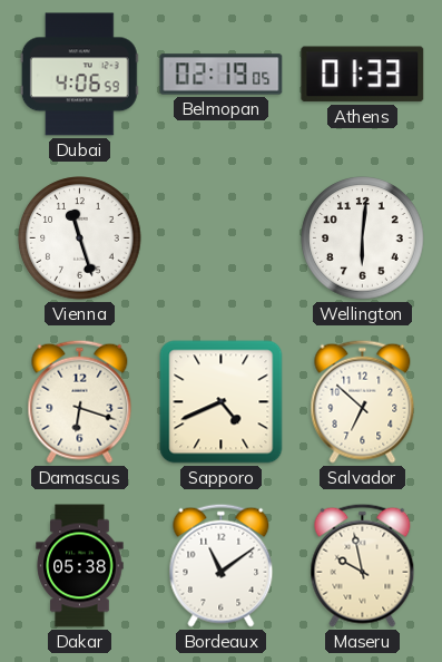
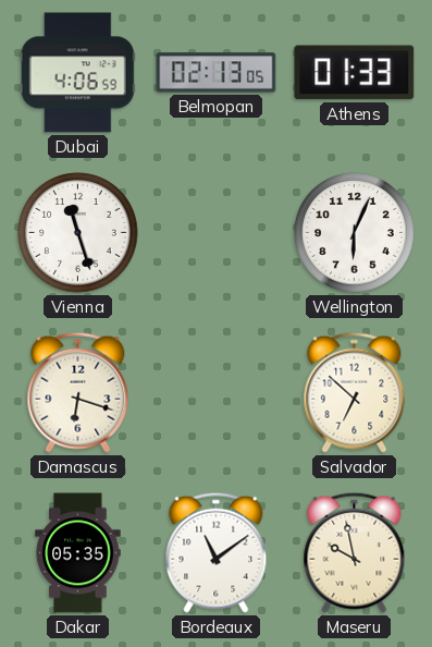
Belmopan: 02:19 -> 02:13
Wellington: 6:01 -> 6:04
Sapporo: 4:41 -> none
Dakar: 05:38 -> 05:35
